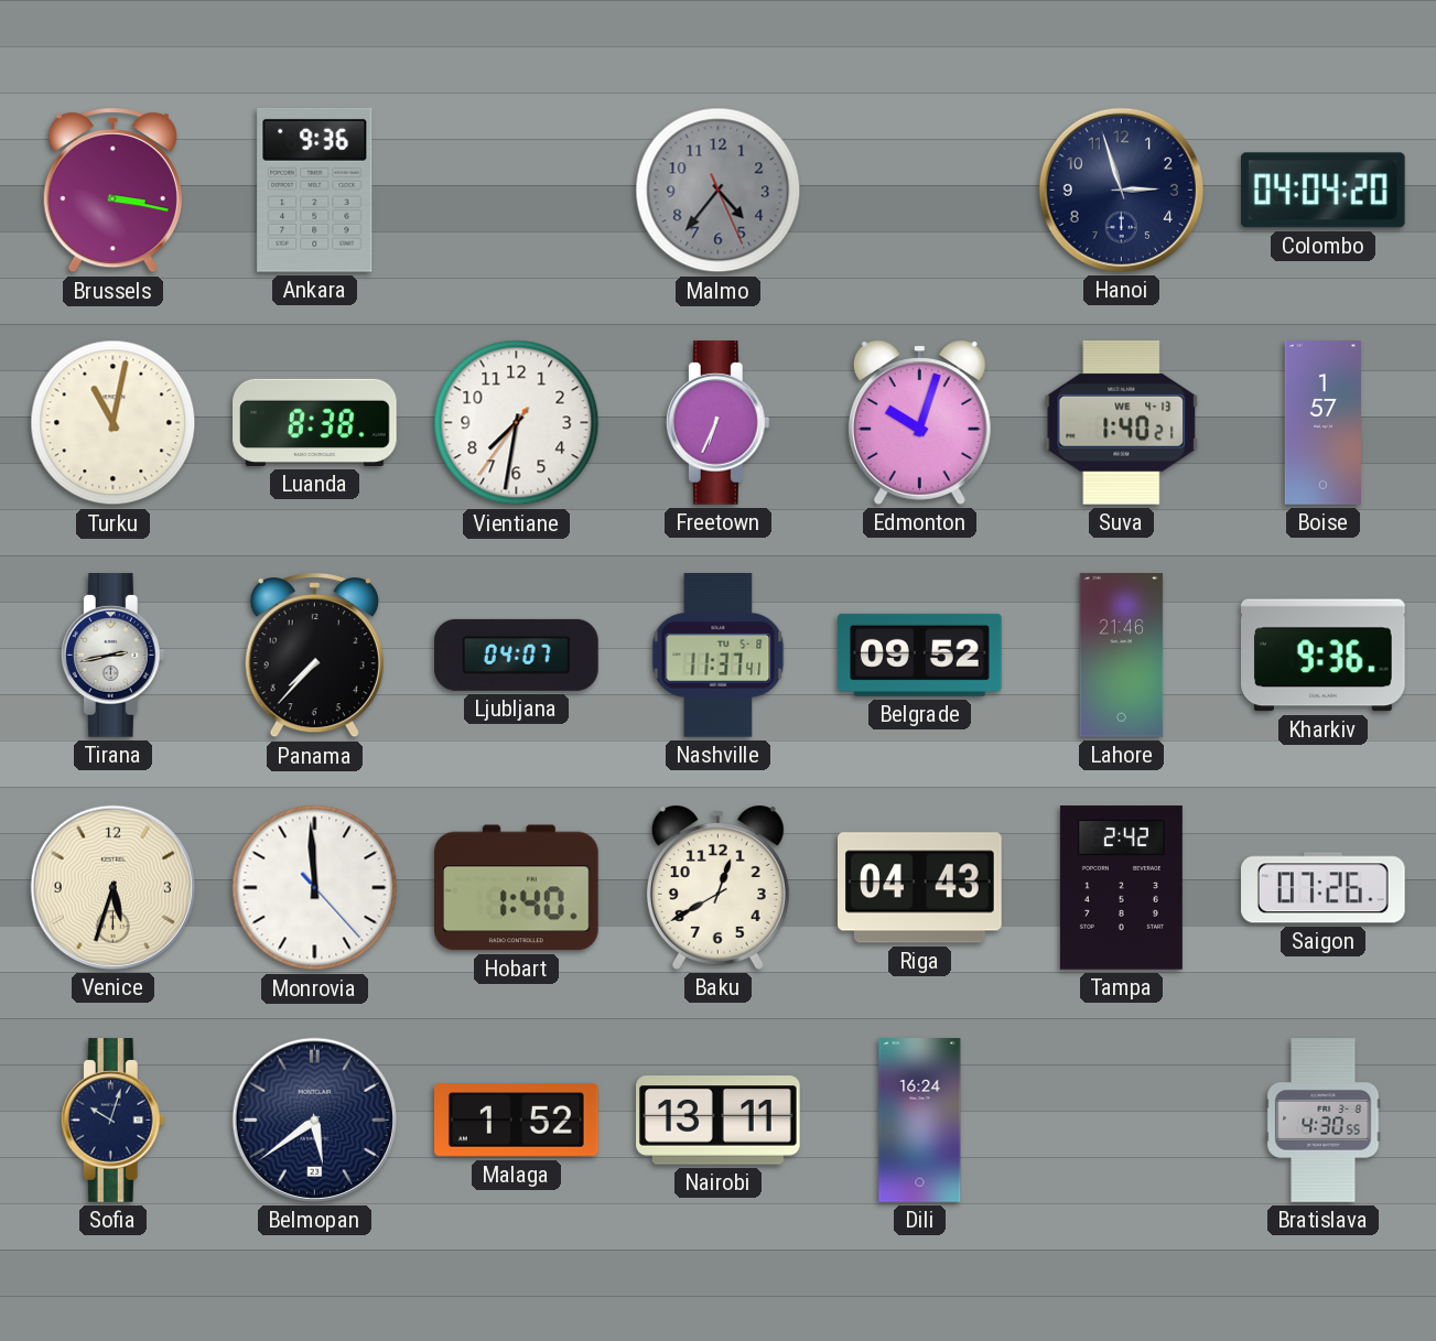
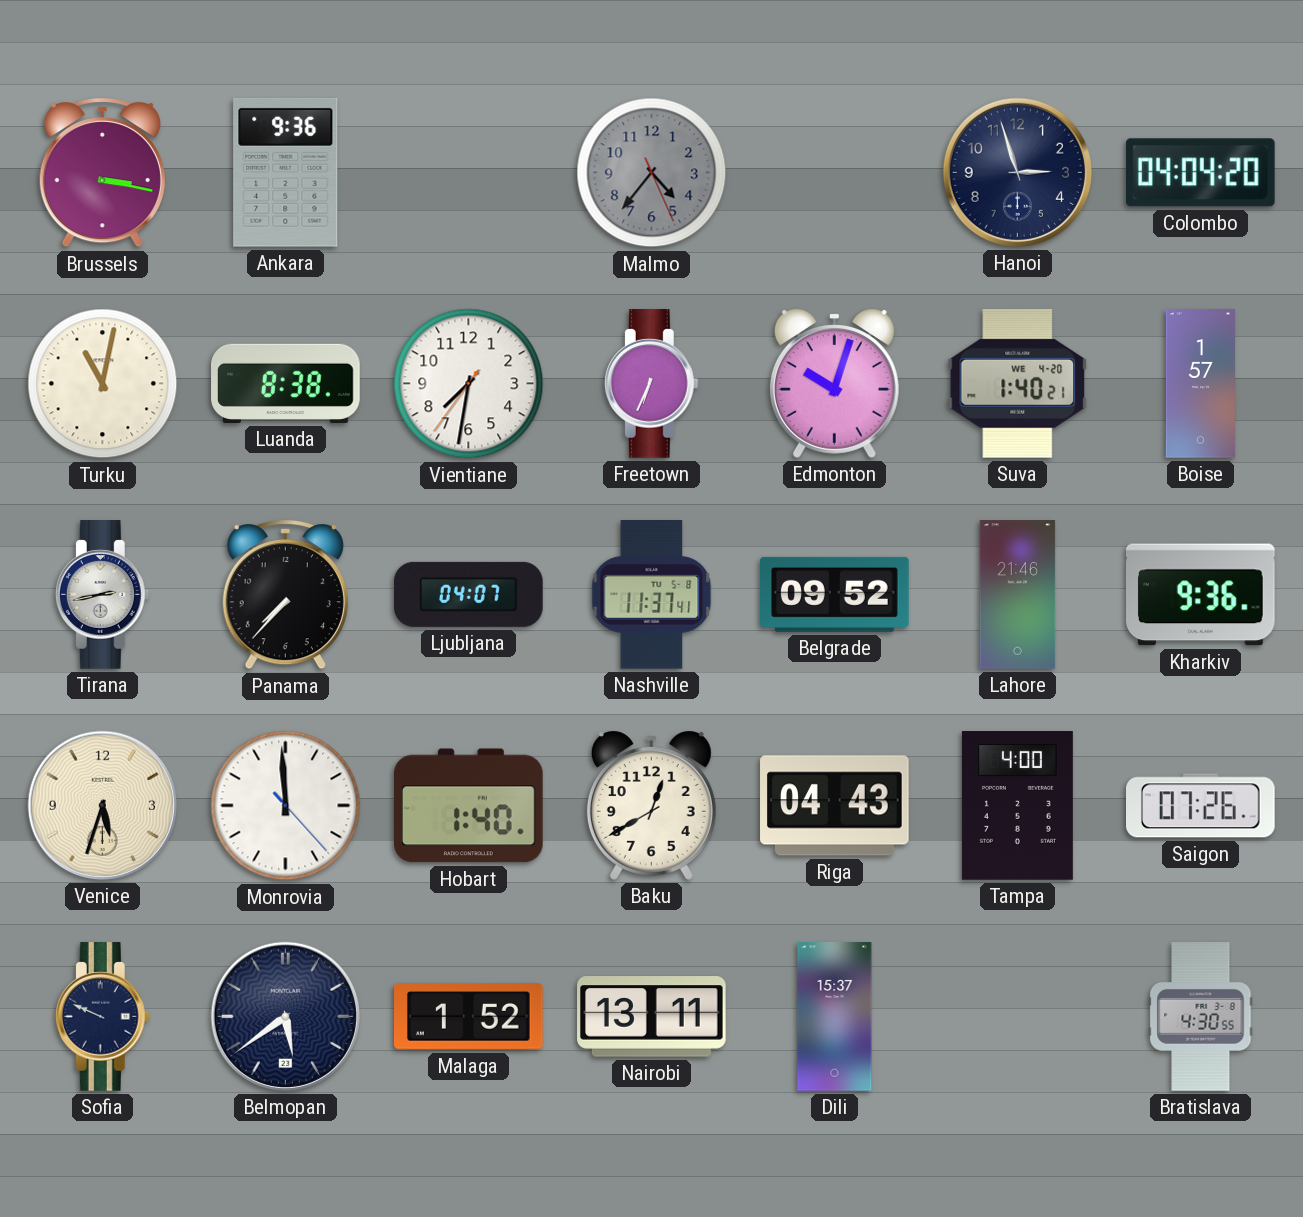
Suva date: WE 4-13 -> WE 4-20
Tampa: 2:42 -> 4:00
Sofia: 10:03 -> 9:49
Dili: 16:24 -> 15:37
